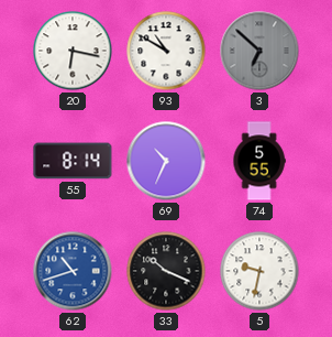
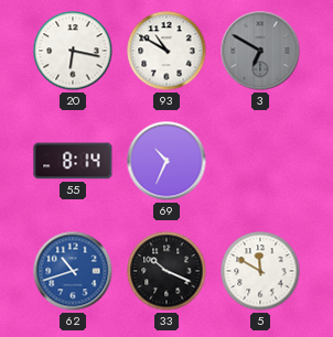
3: 6:52 -> 6:50
74: 5:55 -> none
5: 9:32 -> 11:50
